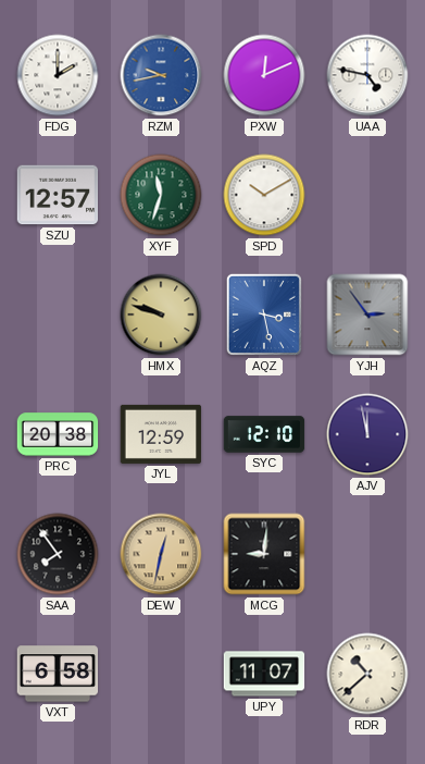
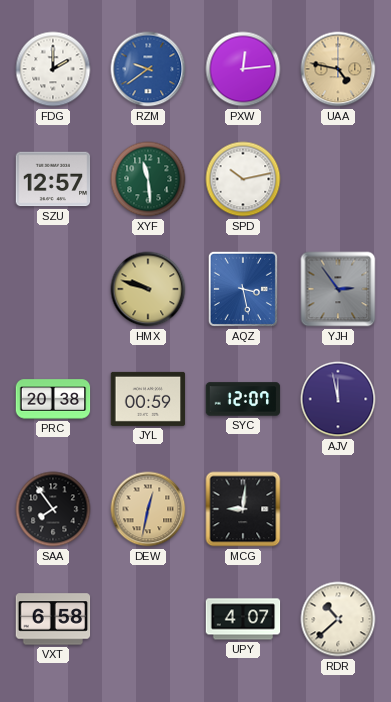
RZM: 9:43 -> 9:39
PXW: 12:11 -> 12:14
UAA dial: white -> champagne
XYF: 11:33 -> 11:29
SPD: 10:10 -> 10:13
JYL: 12:59 -> 00:59
SYC: 12:10 -> 12:07
UPY: 11:07 -> 4:07
